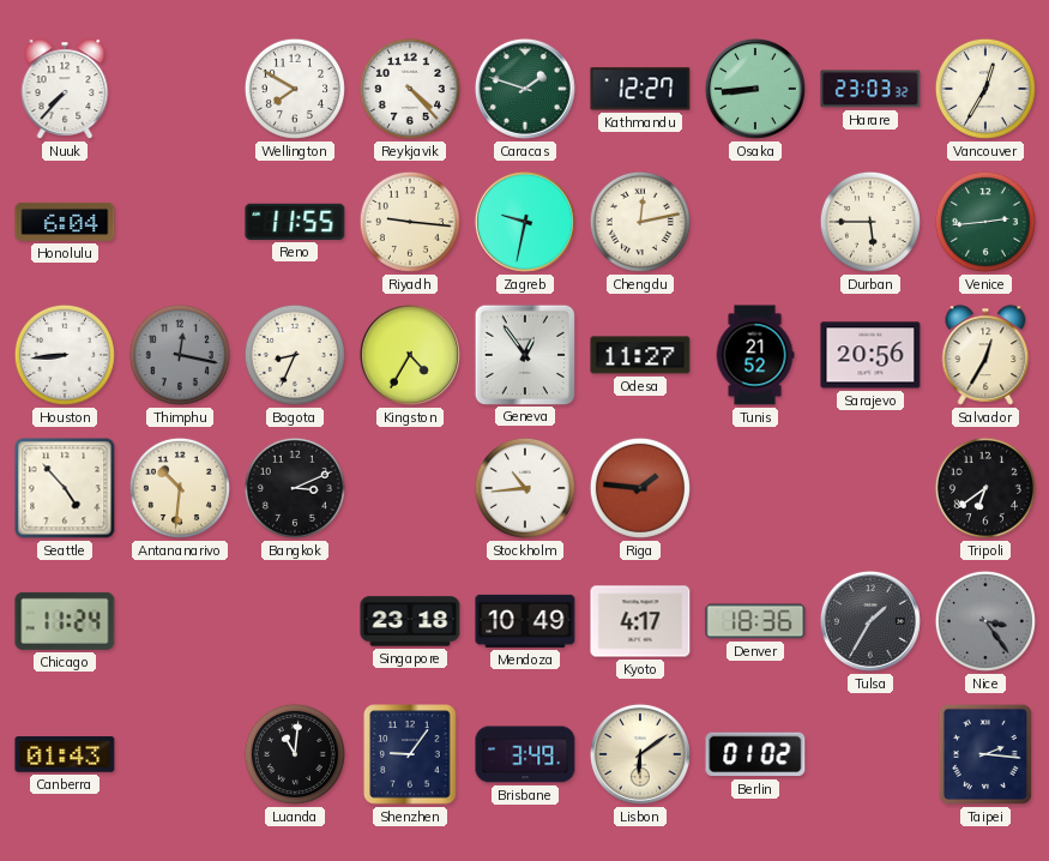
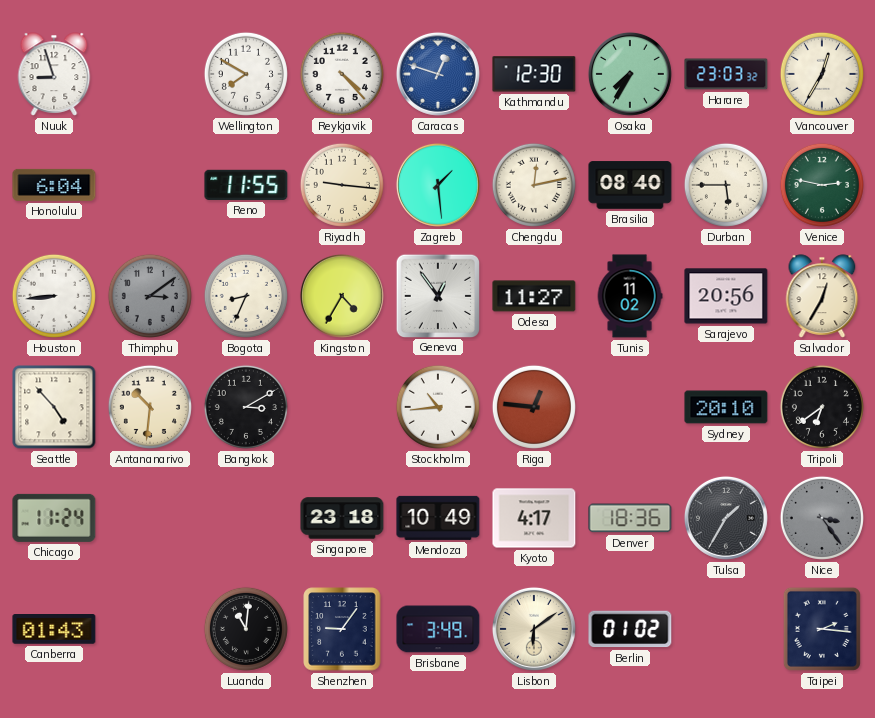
Nuuk: 7:37 -> 8:57
Caracas: 1:48 -> 12:48
Caracas dial: green -> blue
Kathmandu: 12:27 -> 12:30
Osaka: 8:44 -> 7:35
Zagreb: 9:32 -> 1:29
Brasilia: none -> 08:40
Venice: 2:44 -> 2:47
Thimphu: 12:17 -> 3:09
Tunis: 21:52 -> 11:02
Bangkok: 3:11 -> 3:10
Riga: 1:46 -> 12:46
Sydney: none -> 20:10
